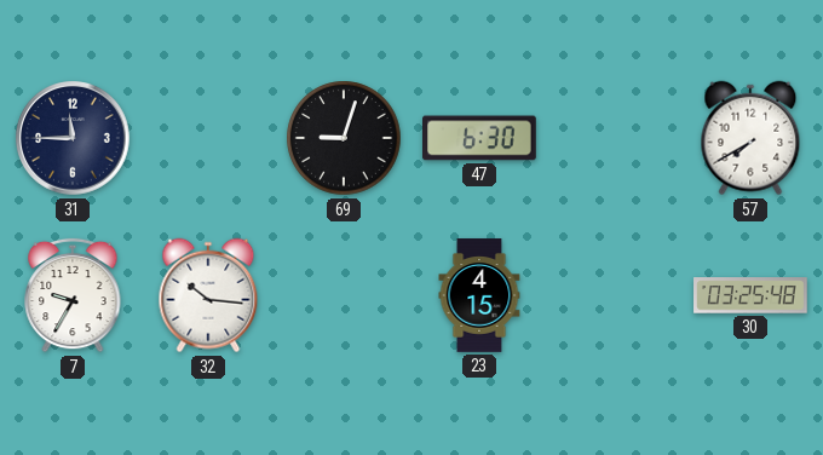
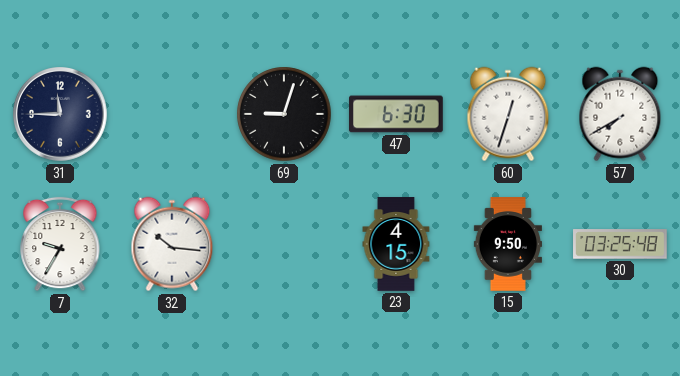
60: none -> 12:33
15: none -> 9:50
